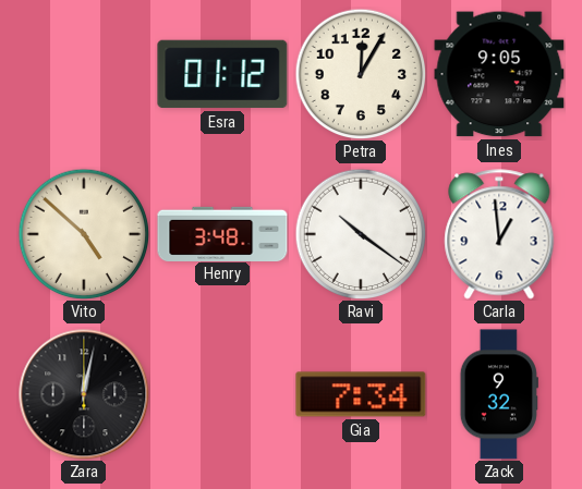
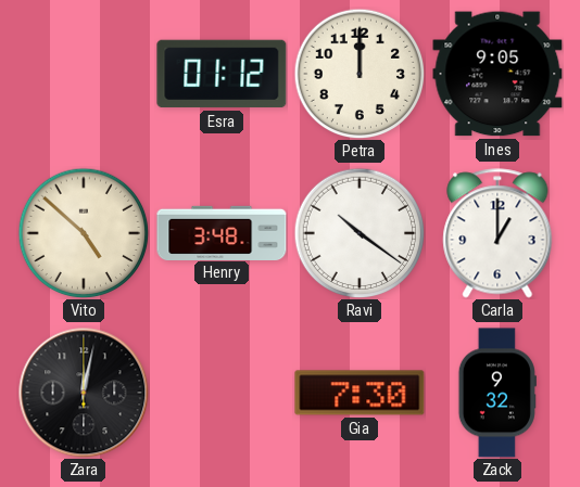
Petra: 12:05 -> 12:00
Carla: 12:59 -> 1:00
Gia: 7:34 -> 7:30
